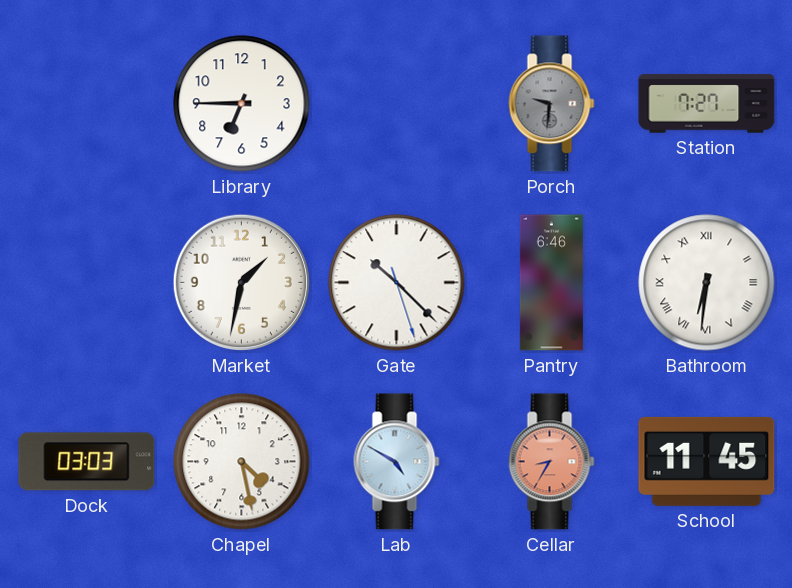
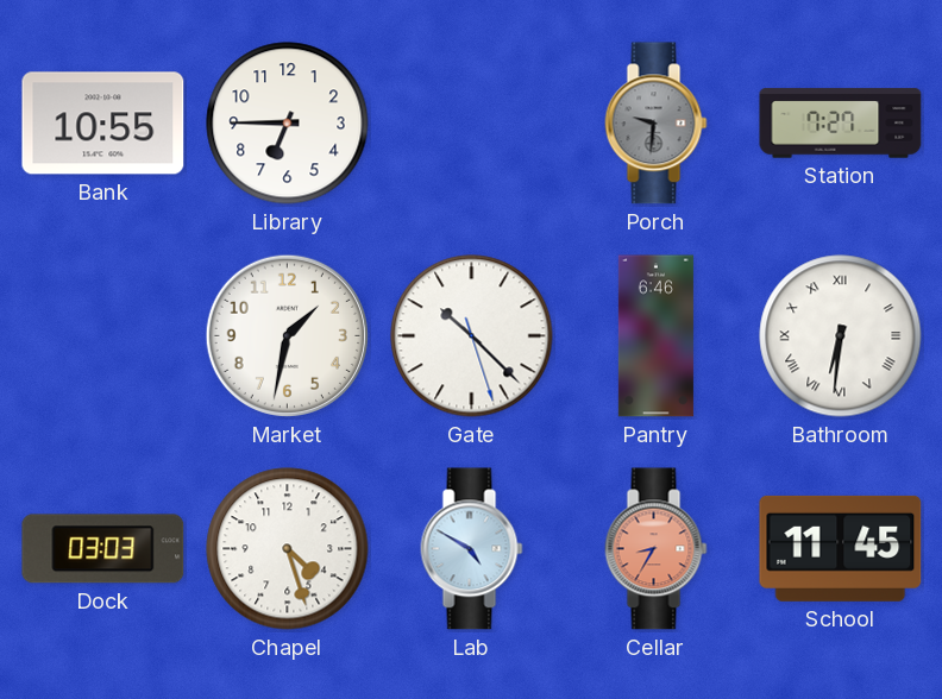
Bank: none -> 10:55
Chapel: 4:28 -> 4:27
